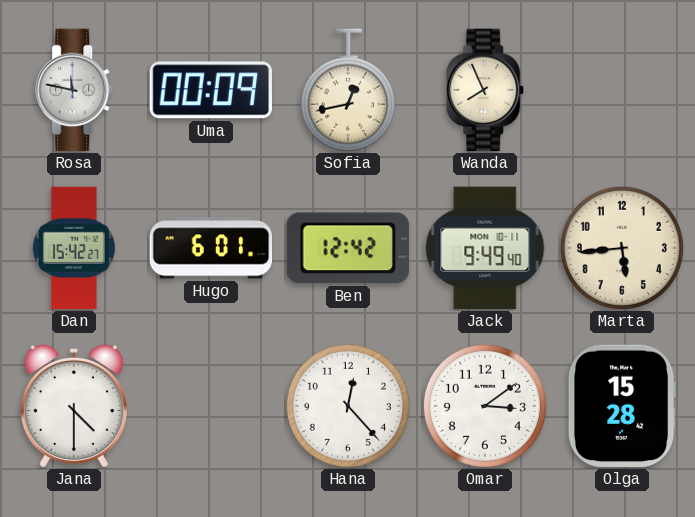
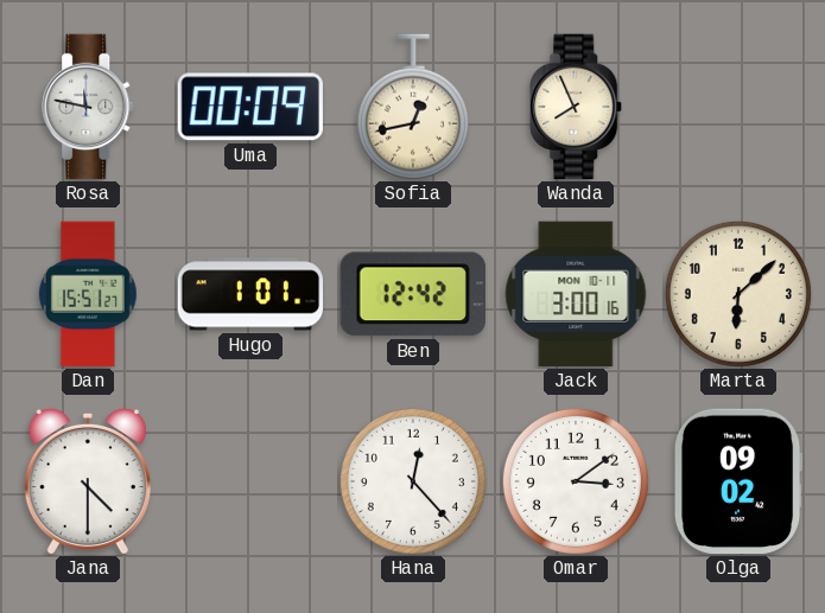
Dan: 15:42 -> 15:51
Hugo: 6:01 -> 1:01
Jack: 9:49 -> 3:00
Marta: 5:44 -> 6:08
Olga: 15:28 -> 09:02
